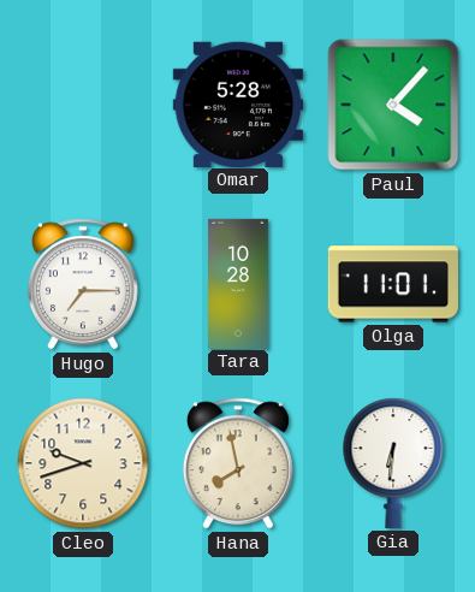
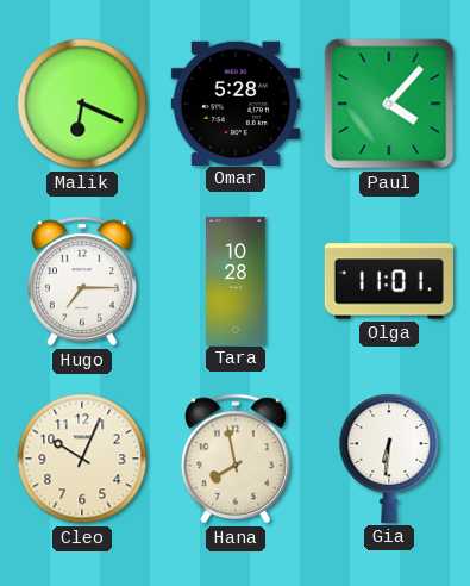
Malik: none -> 6:19
Cleo: 9:42 -> 10:04
